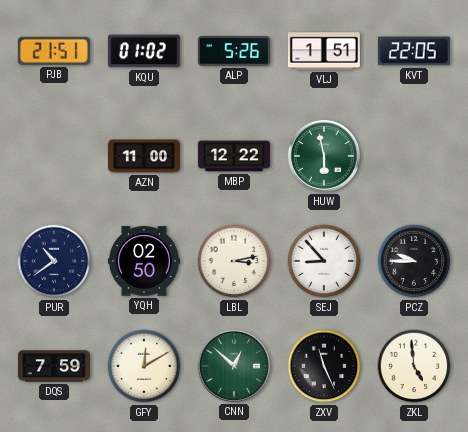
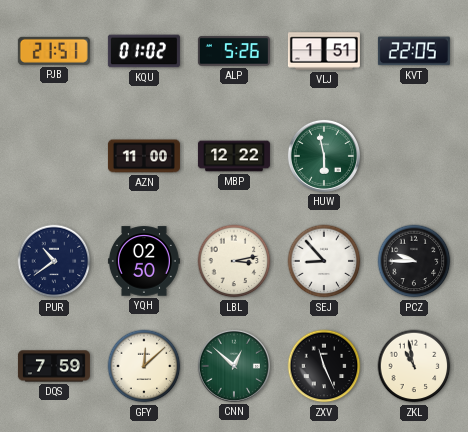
GFY: 12:10 -> 12:08
ZKL: 4:59 -> 10:58
